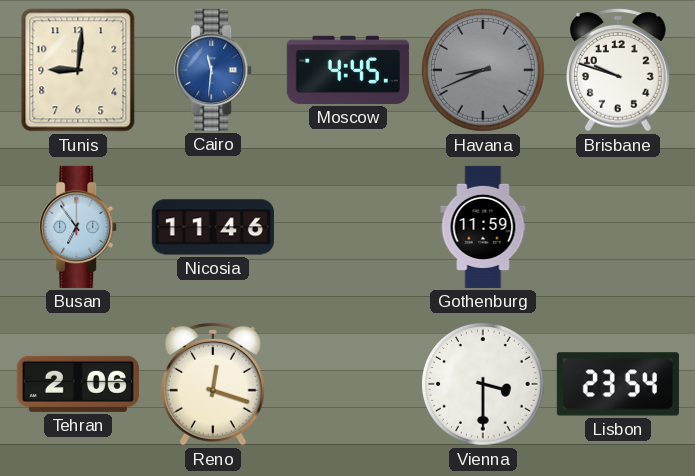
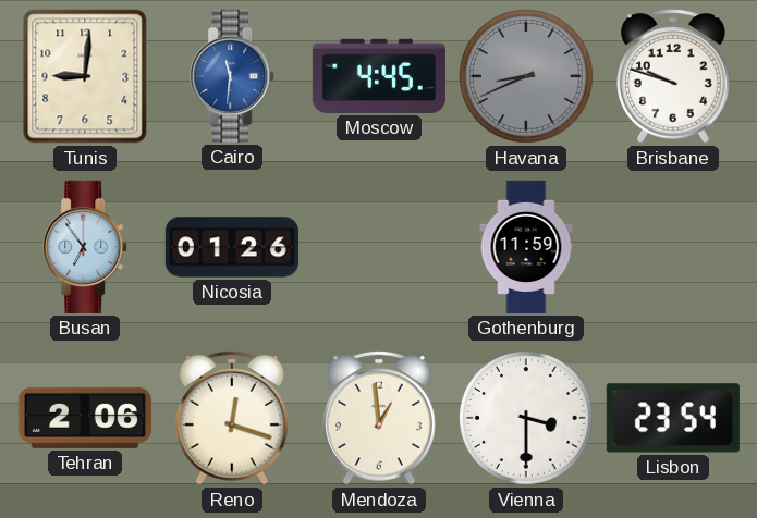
Nicosia: 11:46 -> 01:26
Mendoza: none -> 12:59
